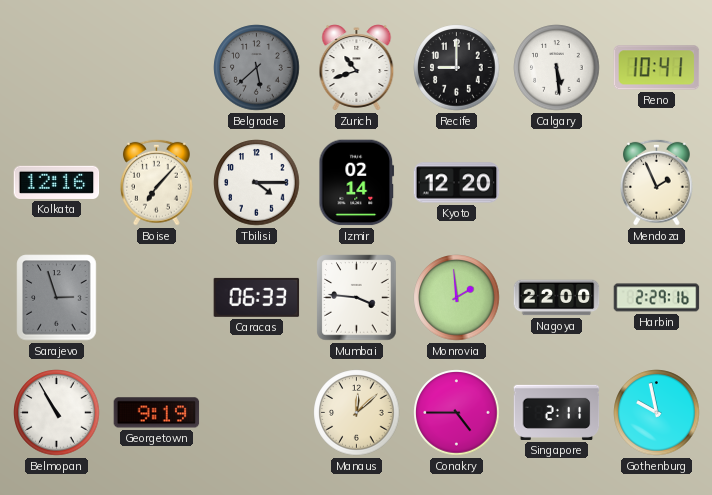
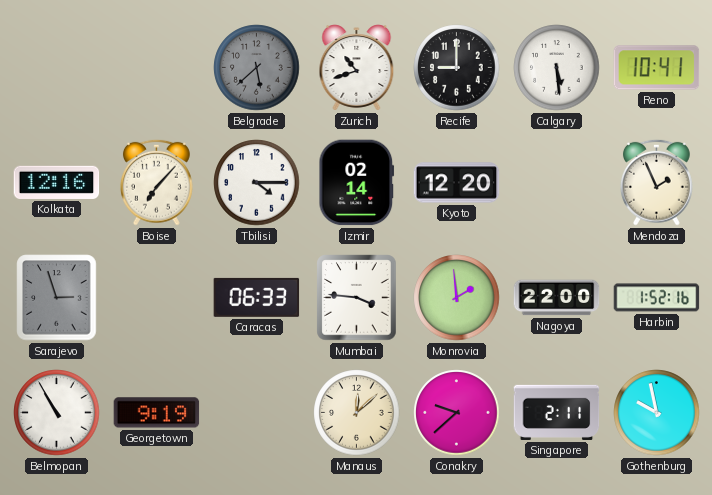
Harbin: 2:29 -> 1:52
Conakry: 4:45 -> 9:38
